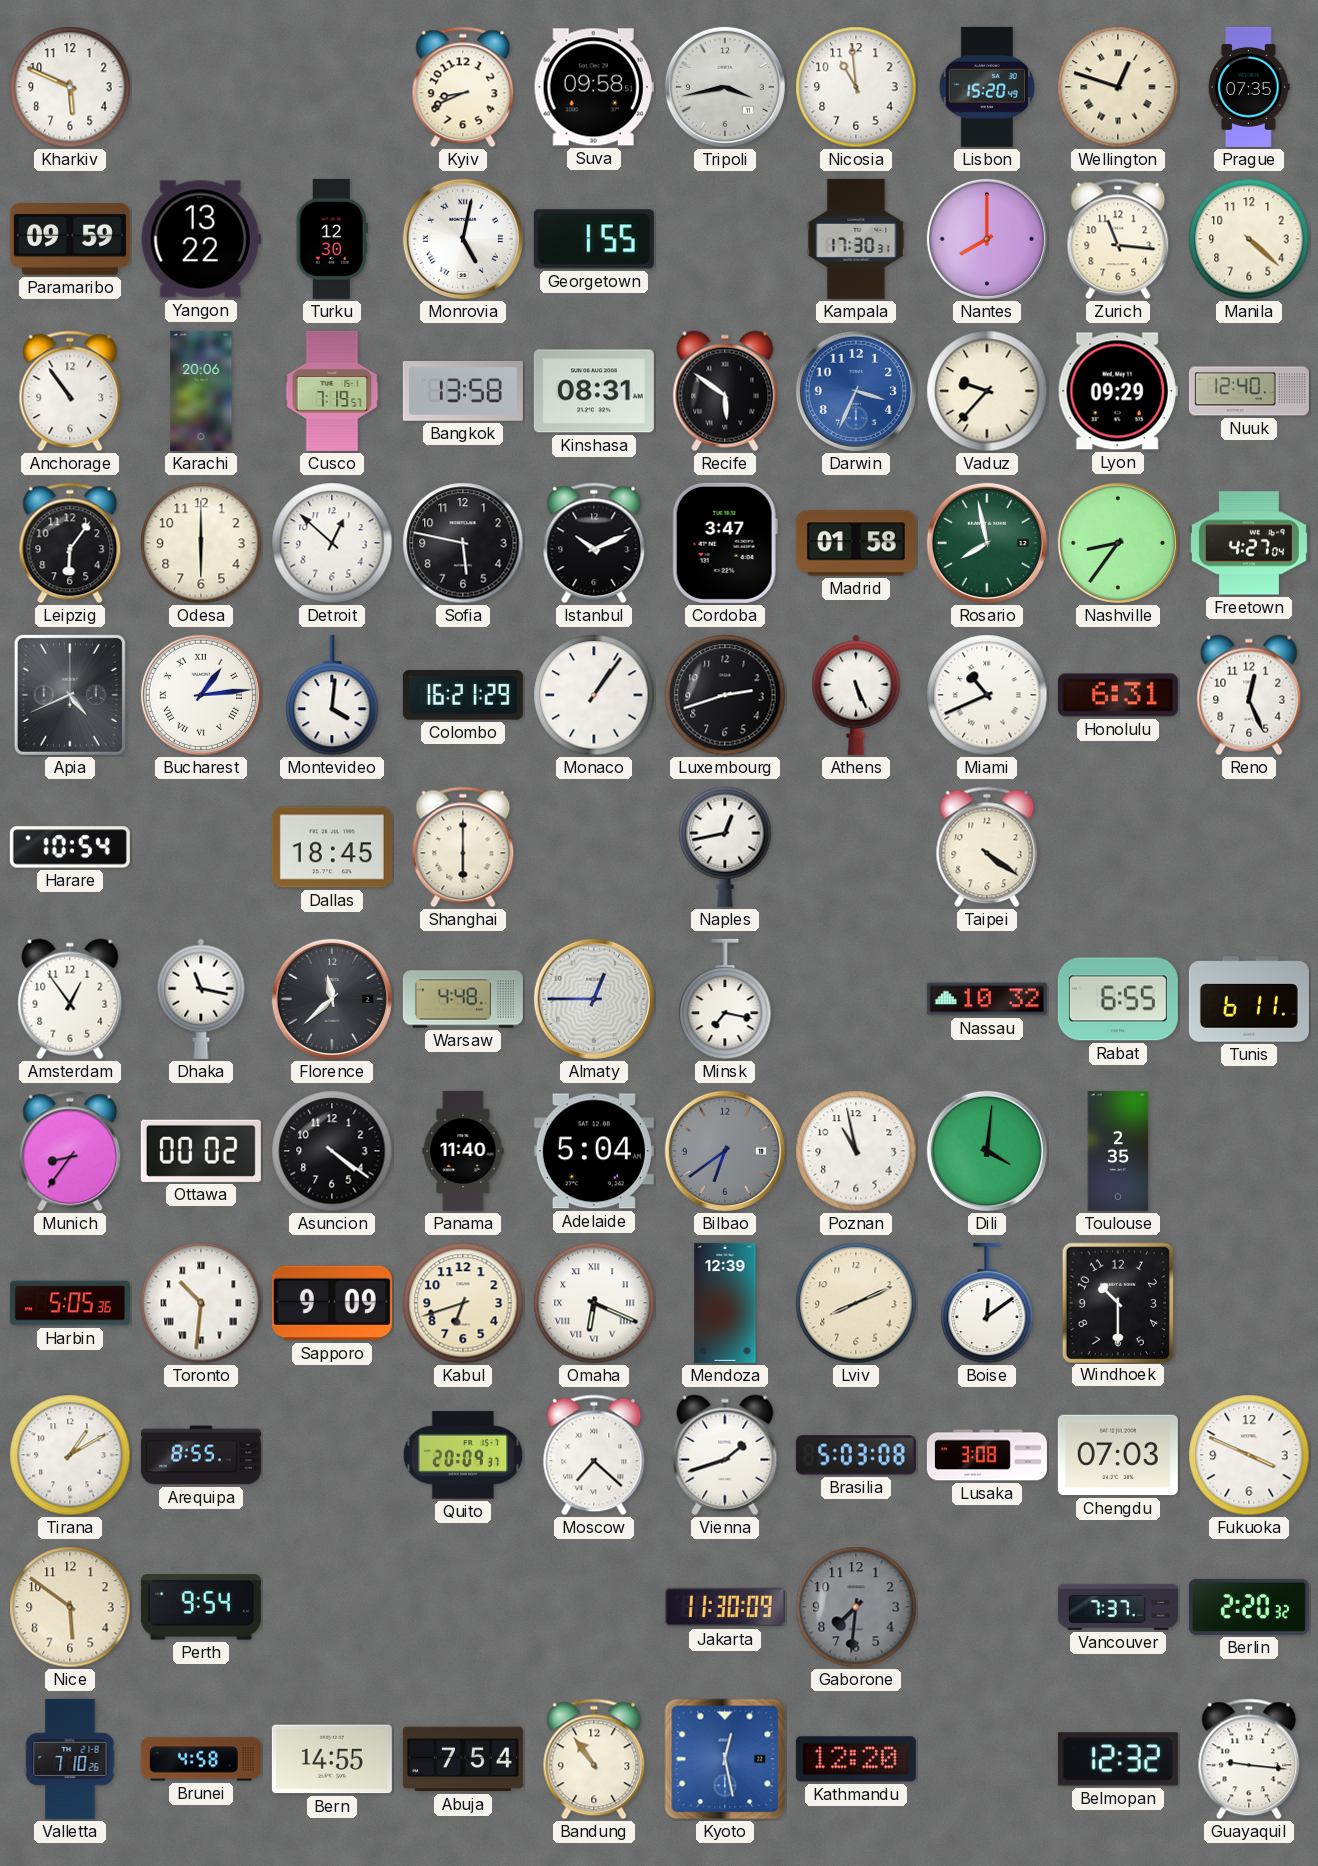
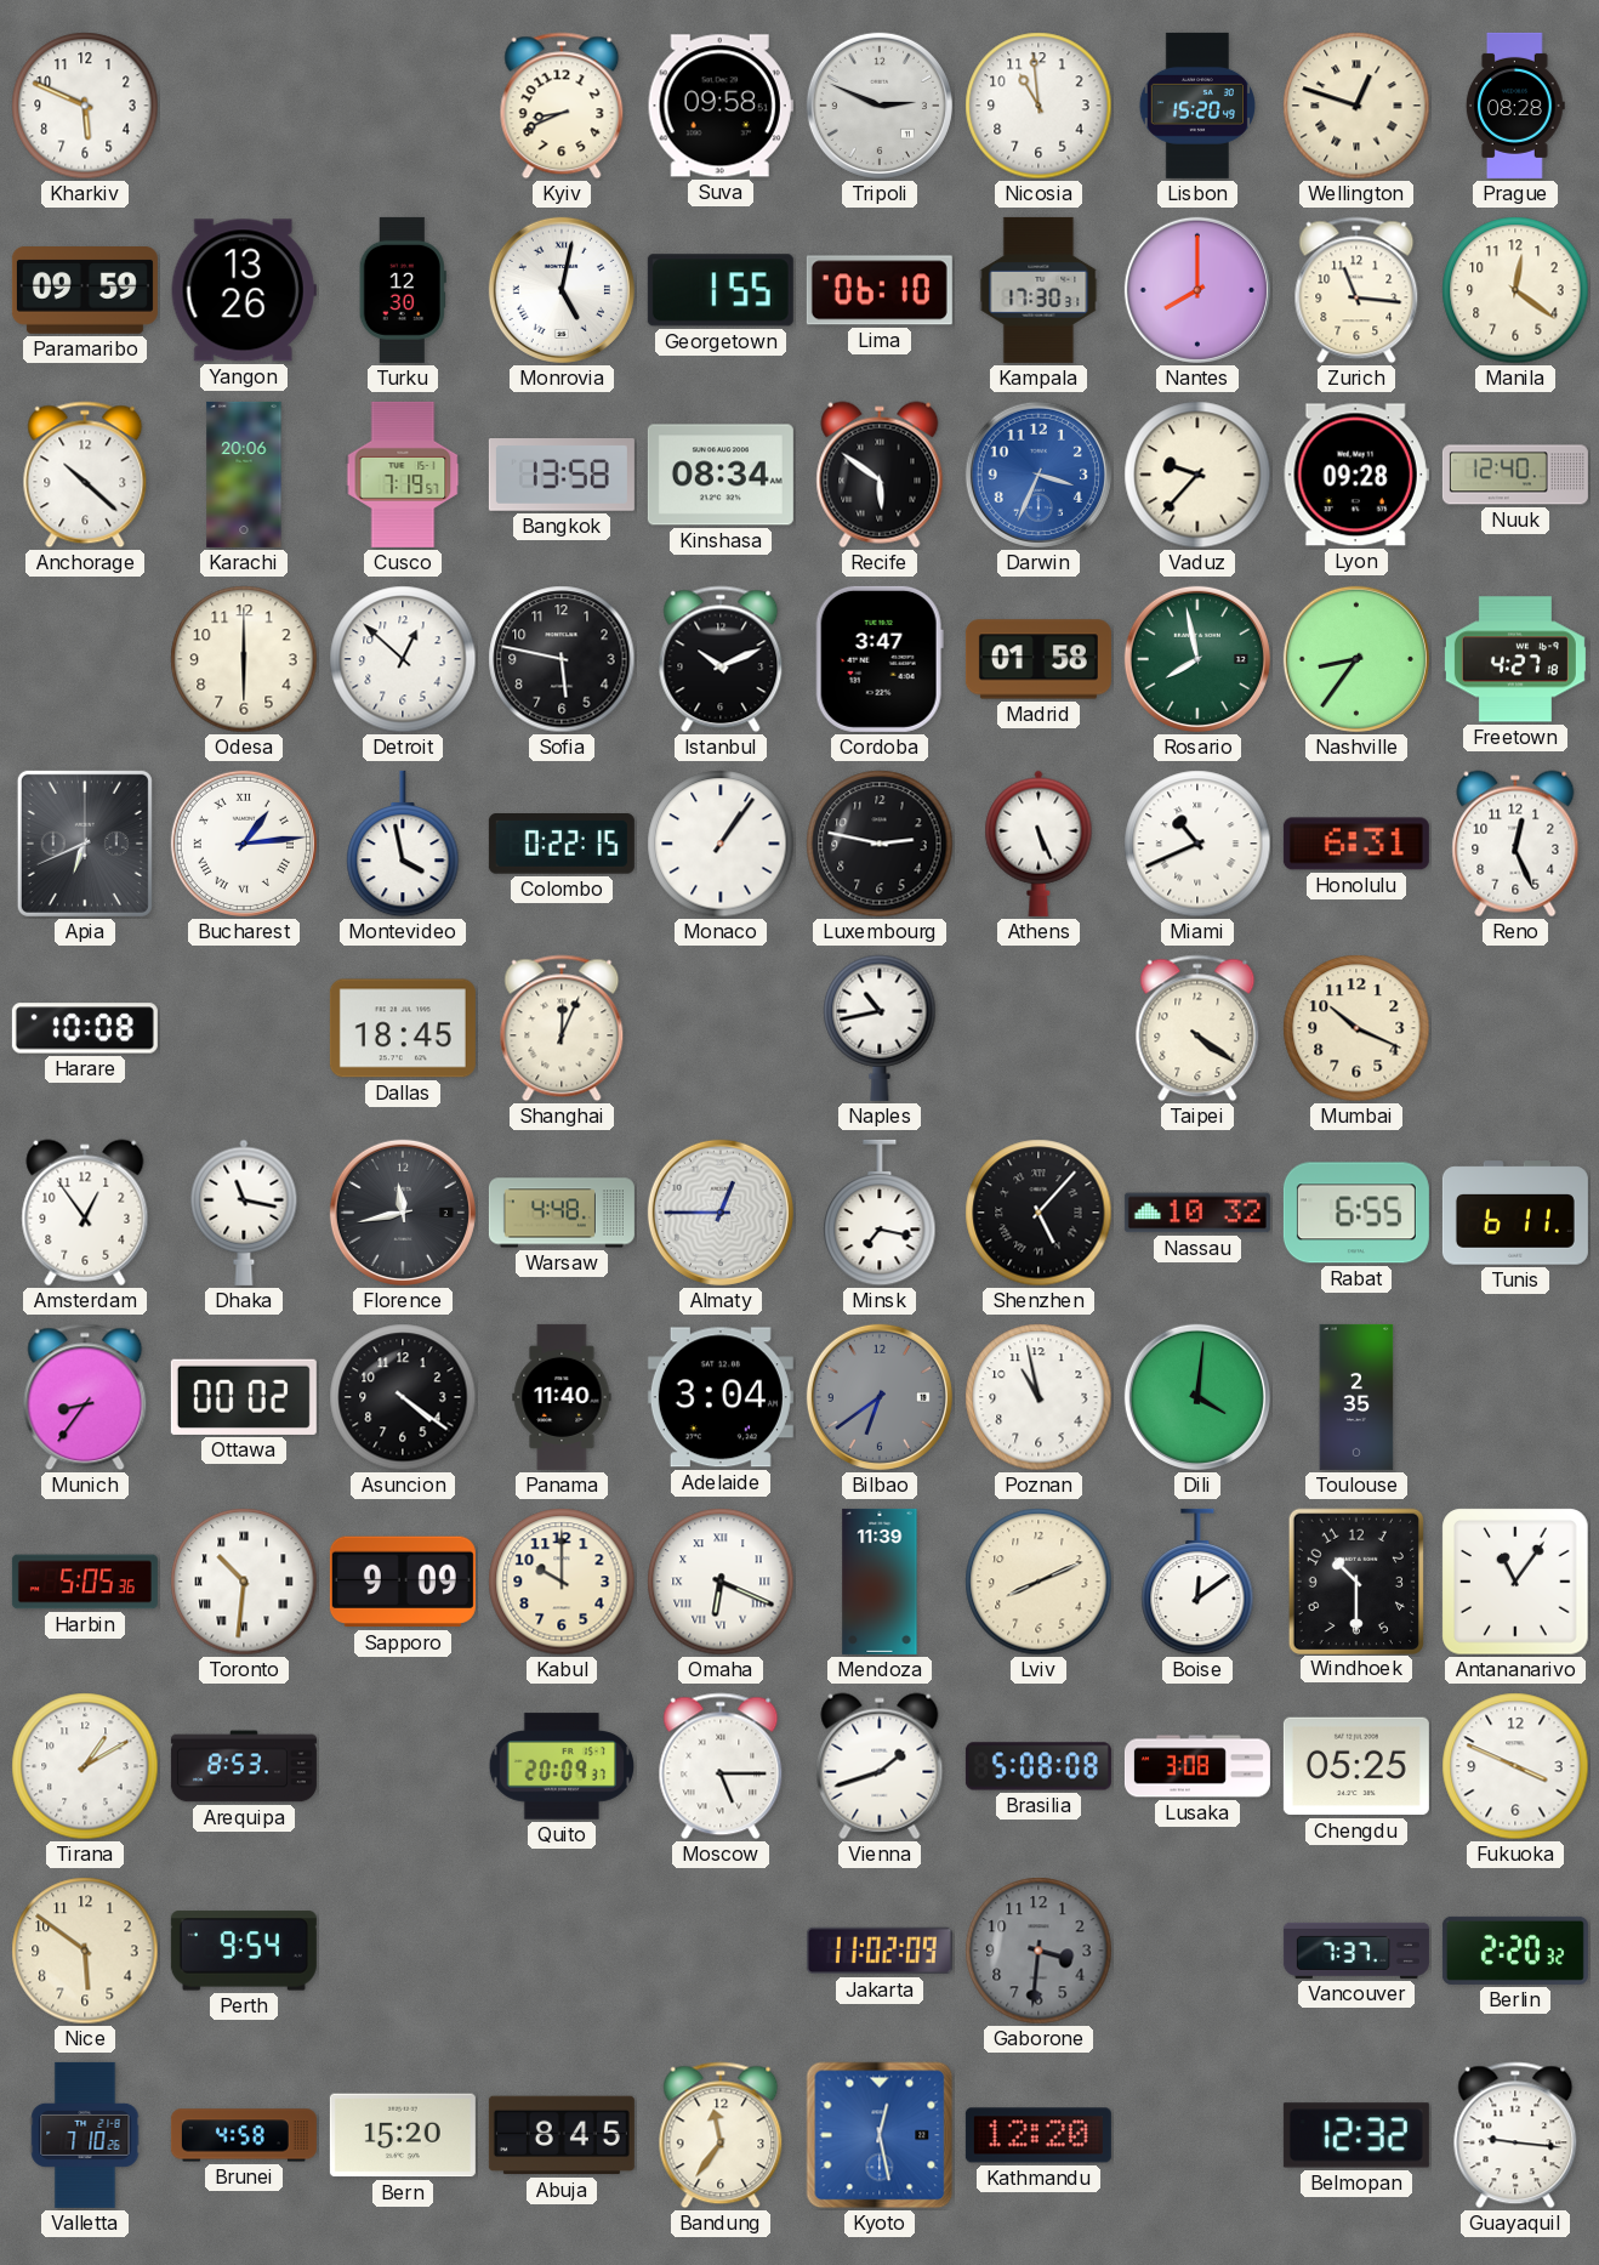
Tripoli: 3:43 -> 2:49
Prague: 07:35 -> 08:28
Yangon: 13:22 -> 13:26
Lima: none -> 06:10
Manila: 4:22 -> 12:21
Anchorage: 10:54 -> 10:22
Kinshasa: 08:31 -> 08:34
Lyon: 09:29 -> 09:28
Leipzig: 6:06 -> none
Freetown: 4:27:04 -> 4:27:18
Apia: 4:41 -> 6:41
Montevideo: 4:01 -> 3:58
Colombo: 16:21 -> 0:22
Luxembourg: 2:42 -> 2:47
Harare: 10:54 -> 10:08
Shanghai: 6:00 -> 12:04
Naples: 12:43 -> 10:43
Mumbai: none -> 10:19
Florence: 11:38 -> 11:43
Shenzhen: none -> 5:07
Adelaide: 5:04 -> 3:04
Kabul: 6:42 -> 10:00
Mendoza: 12:39 -> 11:39
Antananarivo: none -> 11:06
Arequipa: 8:55 -> 8:53
Moscow: 7:22 -> 5:15
Brasilia: 5:03 -> 5:08
Chengdu: 07:03 -> 05:25
Jakarta: 11:30 -> 11:02
Gaborone: 7:31 -> 3:31
Bern: 14:55 -> 15:20
Abuja: 7:54 -> 8:45
Bandung: 10:54 -> 11:36
